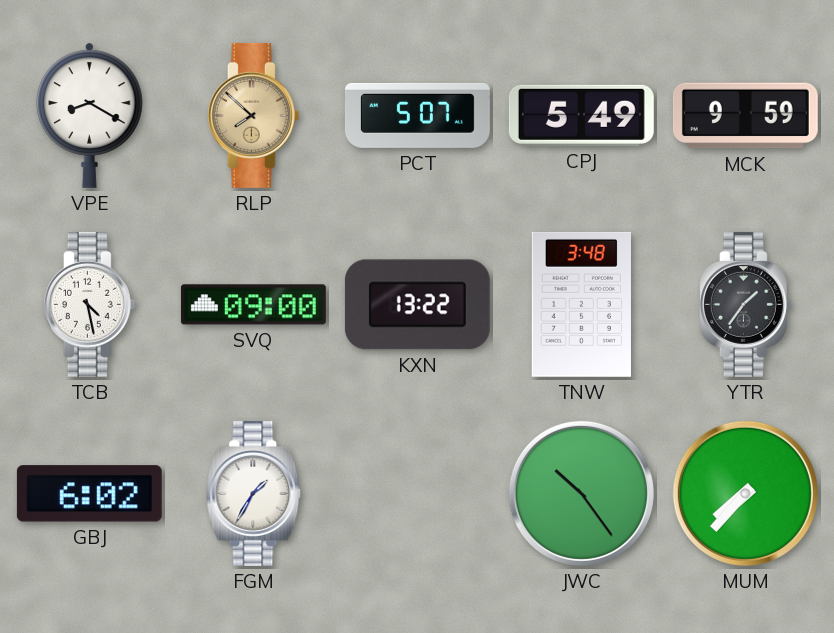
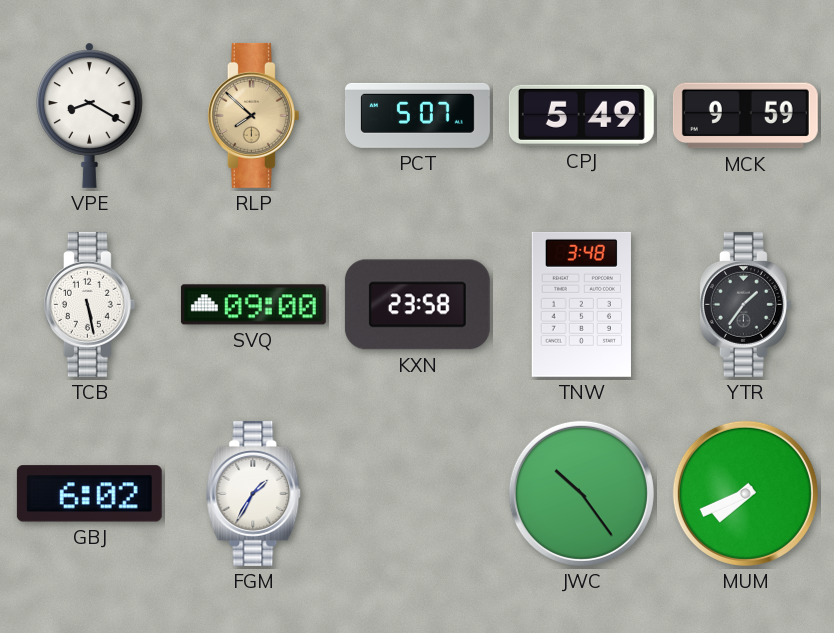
TCB: 4:28 -> 5:28
KXN: 13:22 -> 23:58
MUM: 7:37 -> 7:41
